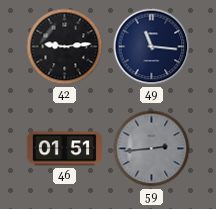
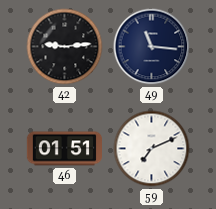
59: 2:44 -> 7:11
59 dial: grey -> white
